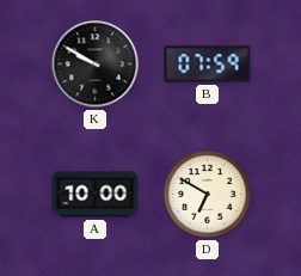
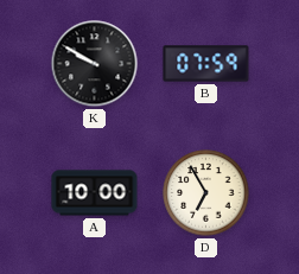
D: 6:50 -> 6:55
